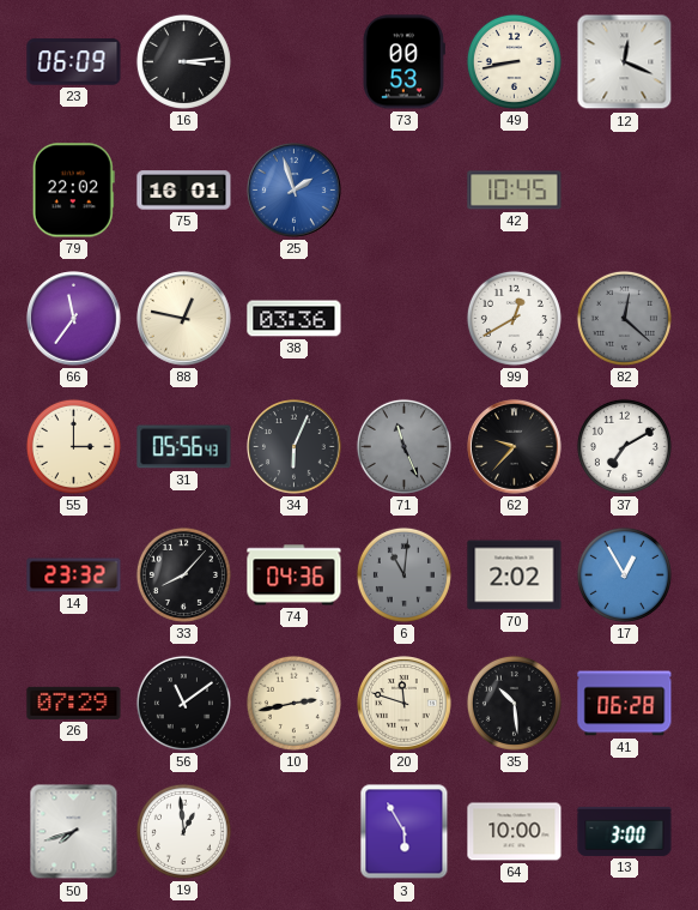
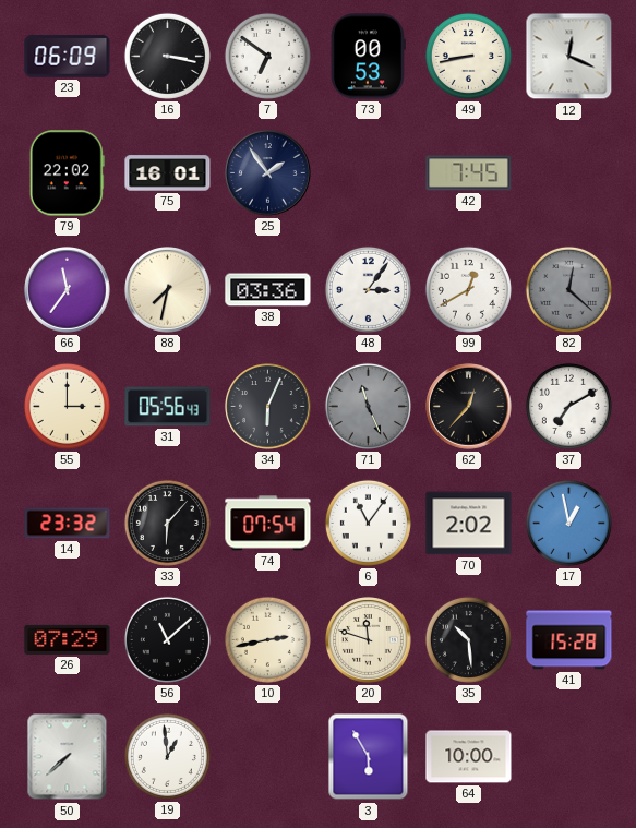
16: 3:14 -> 3:17
7: none -> 6:51
25: 1:57 -> 1:54
25 dial: blue -> navy
42: 10:45 -> 7:45
88: 12:47 -> 7:32
48: none -> 3:06
62: 9:37 -> 12:37
33: 8:07 -> 6:07
74: 04:36 -> 07:54
6: 11:01 -> 11:06
6 dial: grey -> white
17: 12:55 -> 12:58
56: 11:09 -> 11:08
41: 06:28 -> 15:28
50: 7:42 -> 7:38
13: 3:00 -> none
